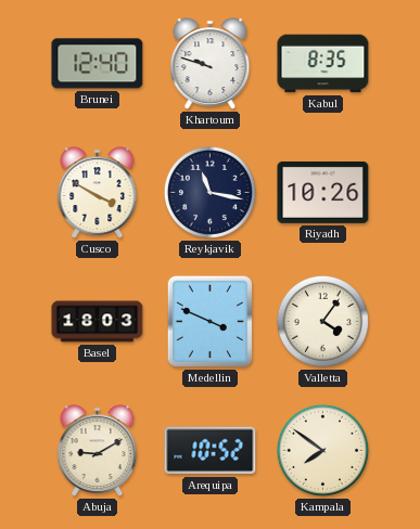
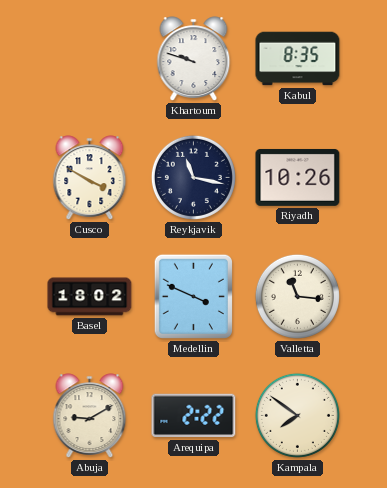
Brunei: 12:40 -> none
Basel: 18:03 -> 18:02
Valletta: 4:06 -> 11:16
Arequipa: 10:52 -> 2:22
